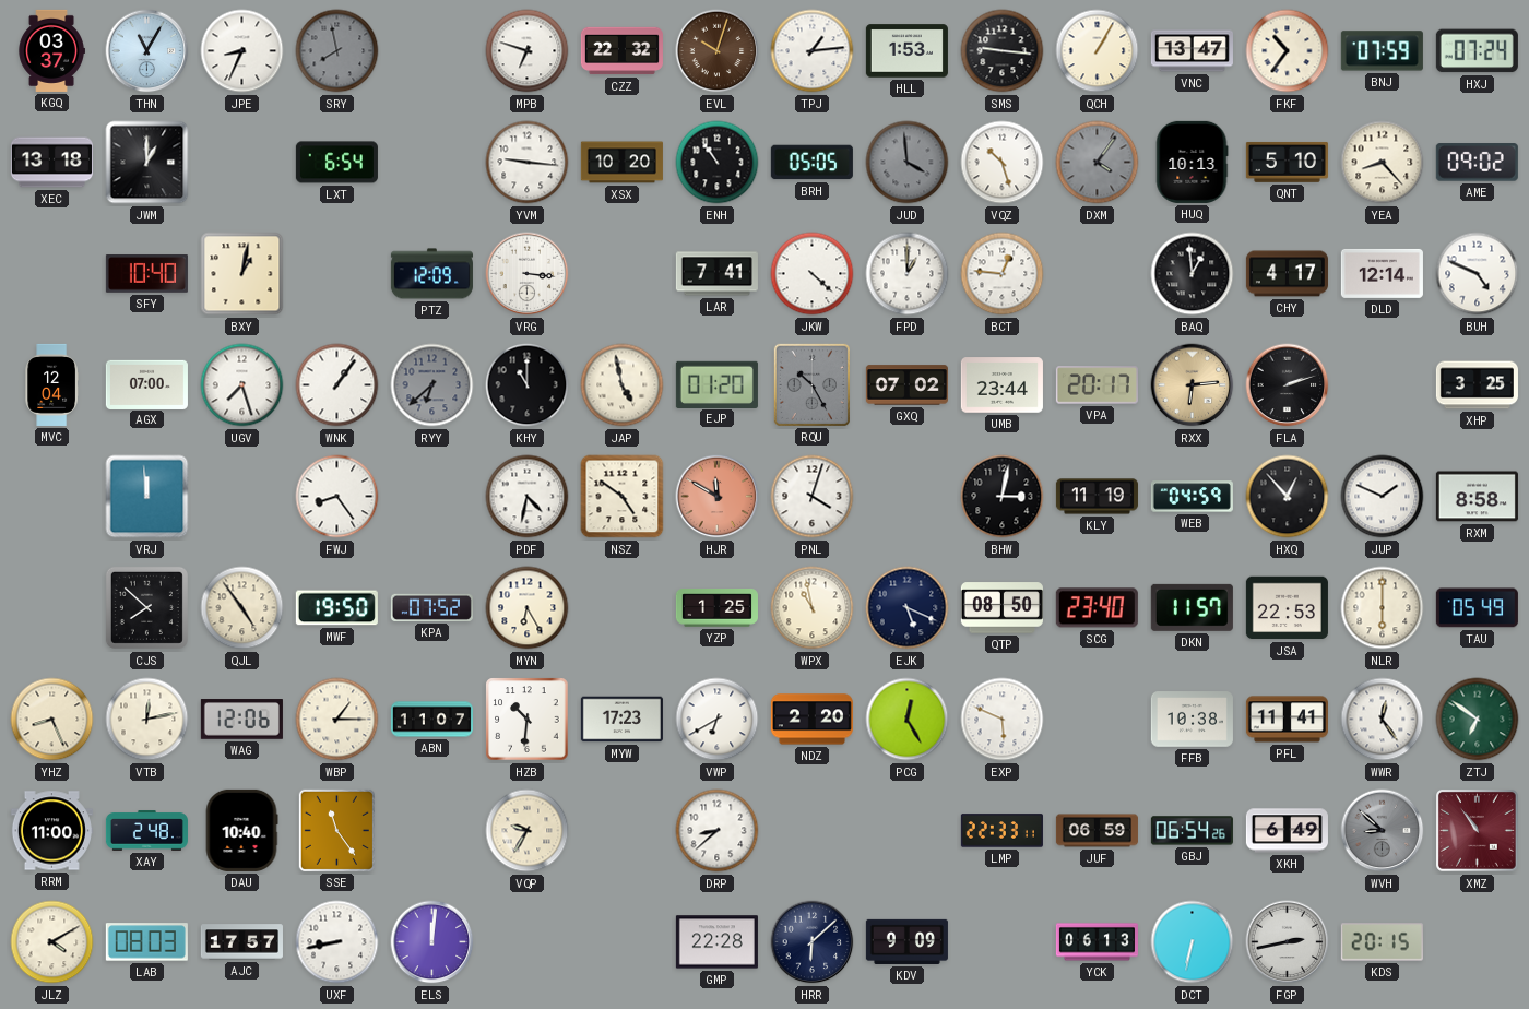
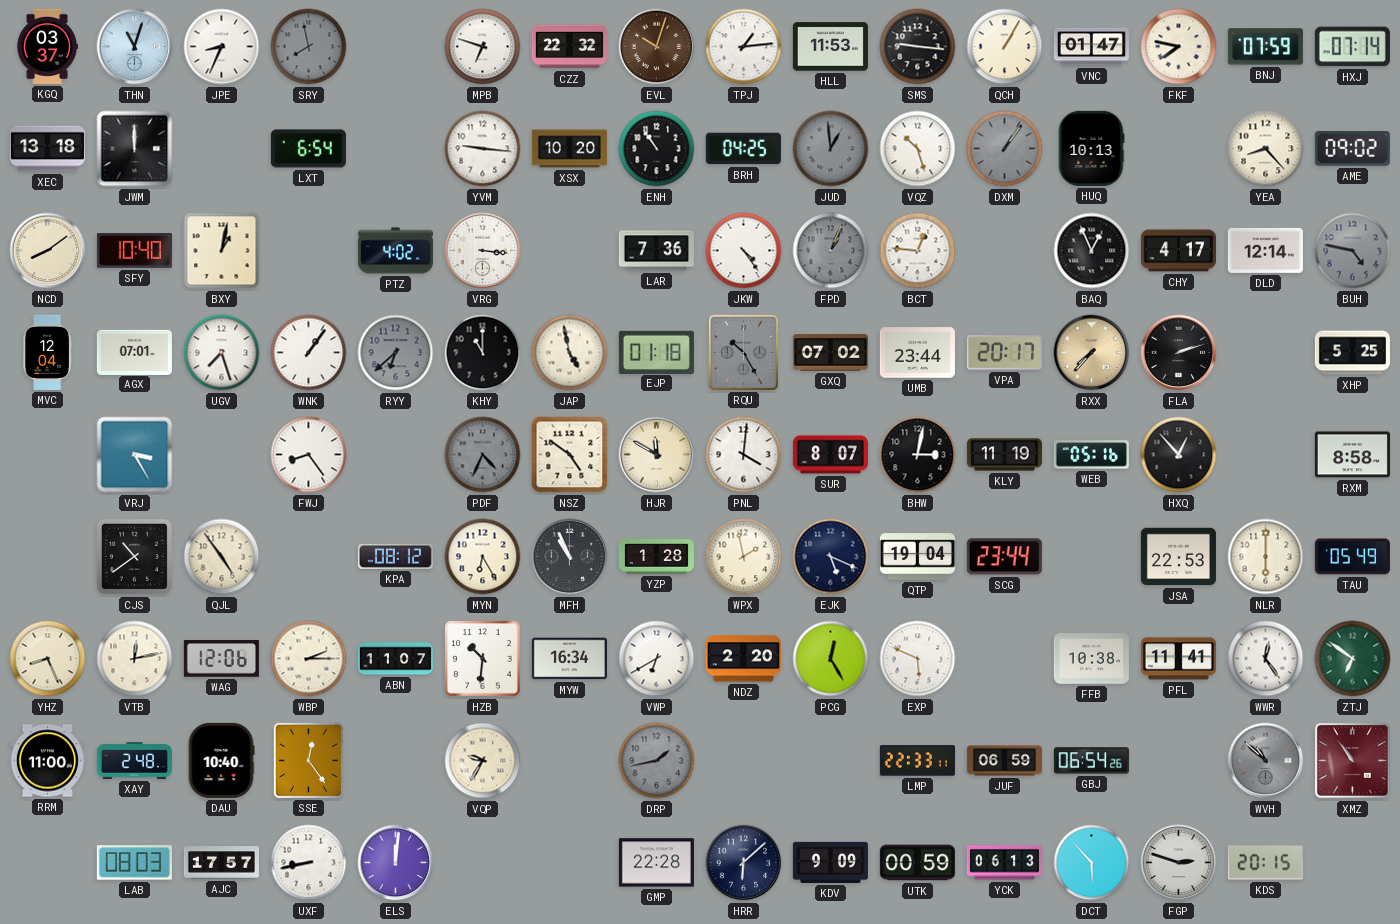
THN: 11:05 -> 11:03
HLL: 1:53 -> 11:53
VNC: 13:47 -> 01:47
FKF: 10:36 -> 7:47
HXJ: 07:24 -> 07:14
JWM: 1:00 -> 12:00
BRH: 05:05 -> 04:25
JUD: 3:59 -> 12:59
DXM: 4:06 -> 1:06
QNT: 5:10 -> none
NCD: none -> 8:09
PTZ: 12:09 -> 4:02
LAR: 7:41 -> 7:36
JKW: 4:22 -> 4:24
FPD: 1:00 -> 1:04
FPD dial: white -> grey
BAQ: 12:59 -> 12:56
BUH: 4:49 -> 4:47
BUH dial: white -> grey
AGX: 07:00 -> 07:01
EJP: 01:20 -> 01:18
RXX: 6:14 -> 7:37
XHP: 3:25 -> 5:25
VRJ: 11:59 -> 3:25
PDF: 4:32 -> 4:34
PDF dial: white -> grey
HJR dial: salmon -> cream
PNL: 4:03 -> 4:01
SUR: none -> 8:07
WEB: 04:59 -> 05:16
JUP: 1:49 -> none
CJS: 7:52 -> 10:39
MWF: 19:50 -> none
KPA: 07:52 -> 08:12
MFH: none -> 10:56
YZP: 1:25 -> 1:28
WPX: 10:58 -> 1:58
QTP: 08:50 -> 19:04
SCG: 23:40 -> 23:44
DKN: 11:57 -> none
WBP: 1:15 -> 2:15
MYW: 17:23 -> 16:34
SSE: 11:24 -> 12:24
DRP: 8:38 -> 1:43
DRP dial: white -> grey
XKH: 6:49 -> none
WVH: 8:52 -> 10:52
JLZ: 4:10 -> none
UTK: none -> 00:59
DCT: 6:32 -> 5:53
FGP: 2:43 -> 2:48
